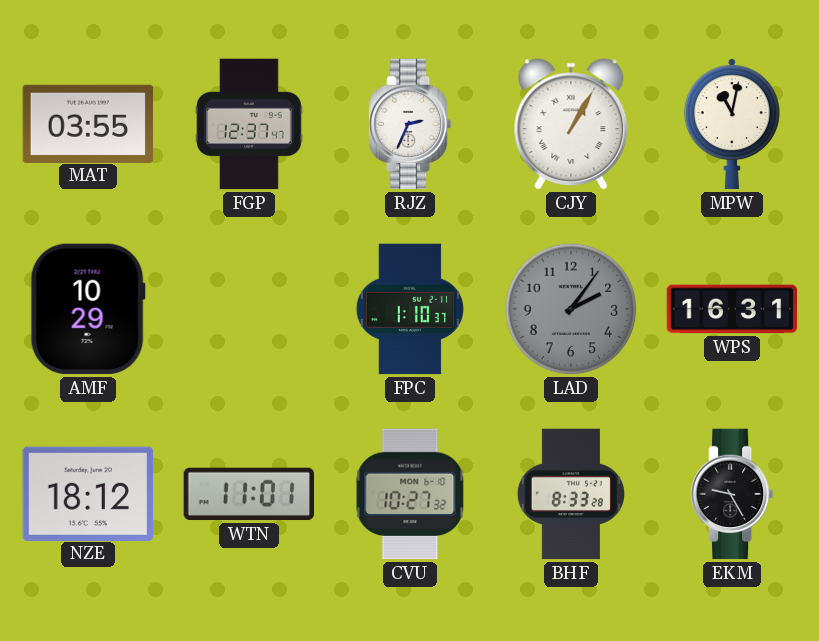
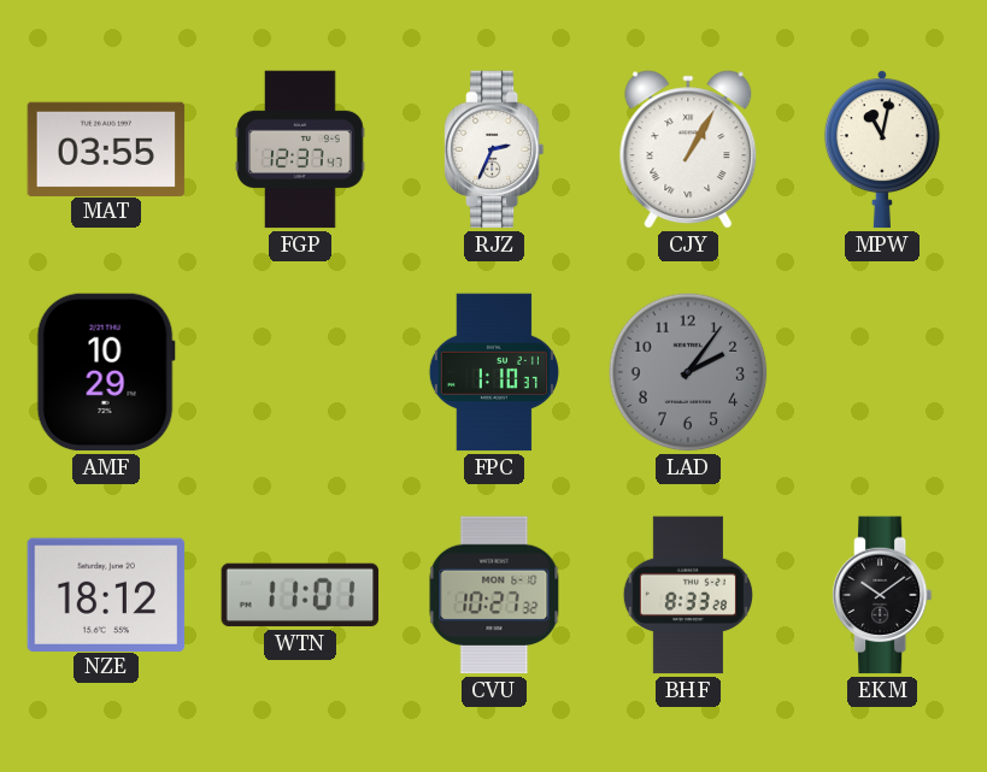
WPS: 16:31 -> none
EKM: 9:25 -> 10:09
